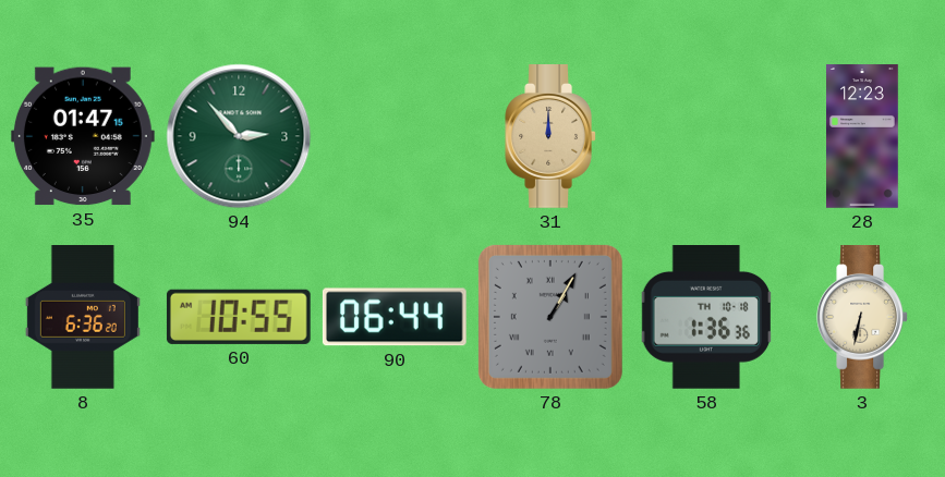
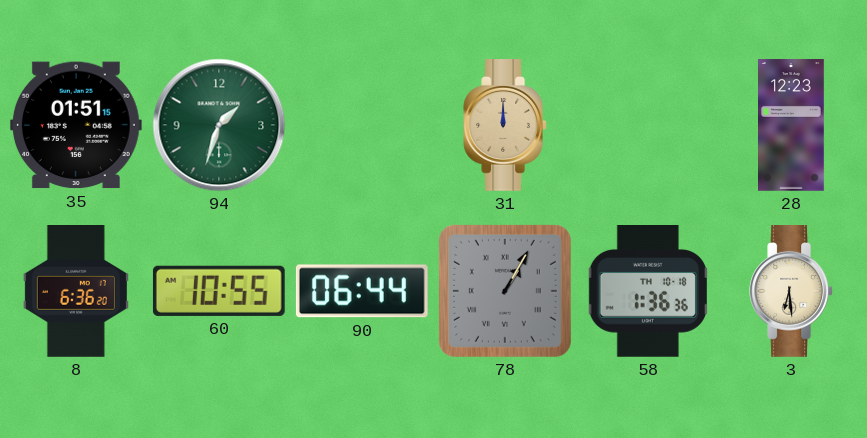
35: 01:47 -> 01:51
94: 2:53 -> 1:33
3: 6:32 -> 6:29
